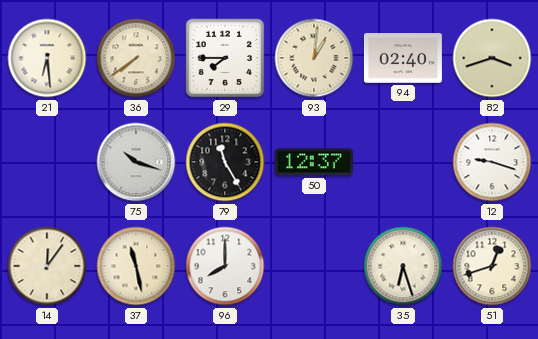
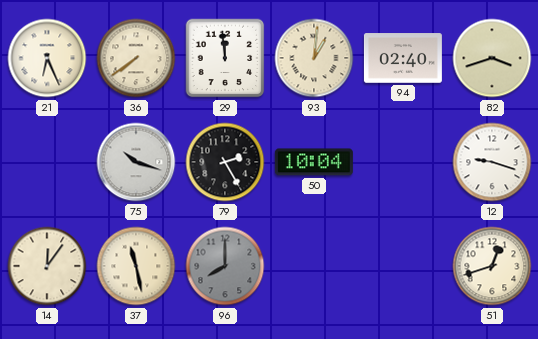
21: 6:29 -> 6:26
29: 7:45 -> 11:59
79: 11:25 -> 2:25
50: 12:37 -> 10:04
96 dial: white -> grey
35: 6:27 -> none
